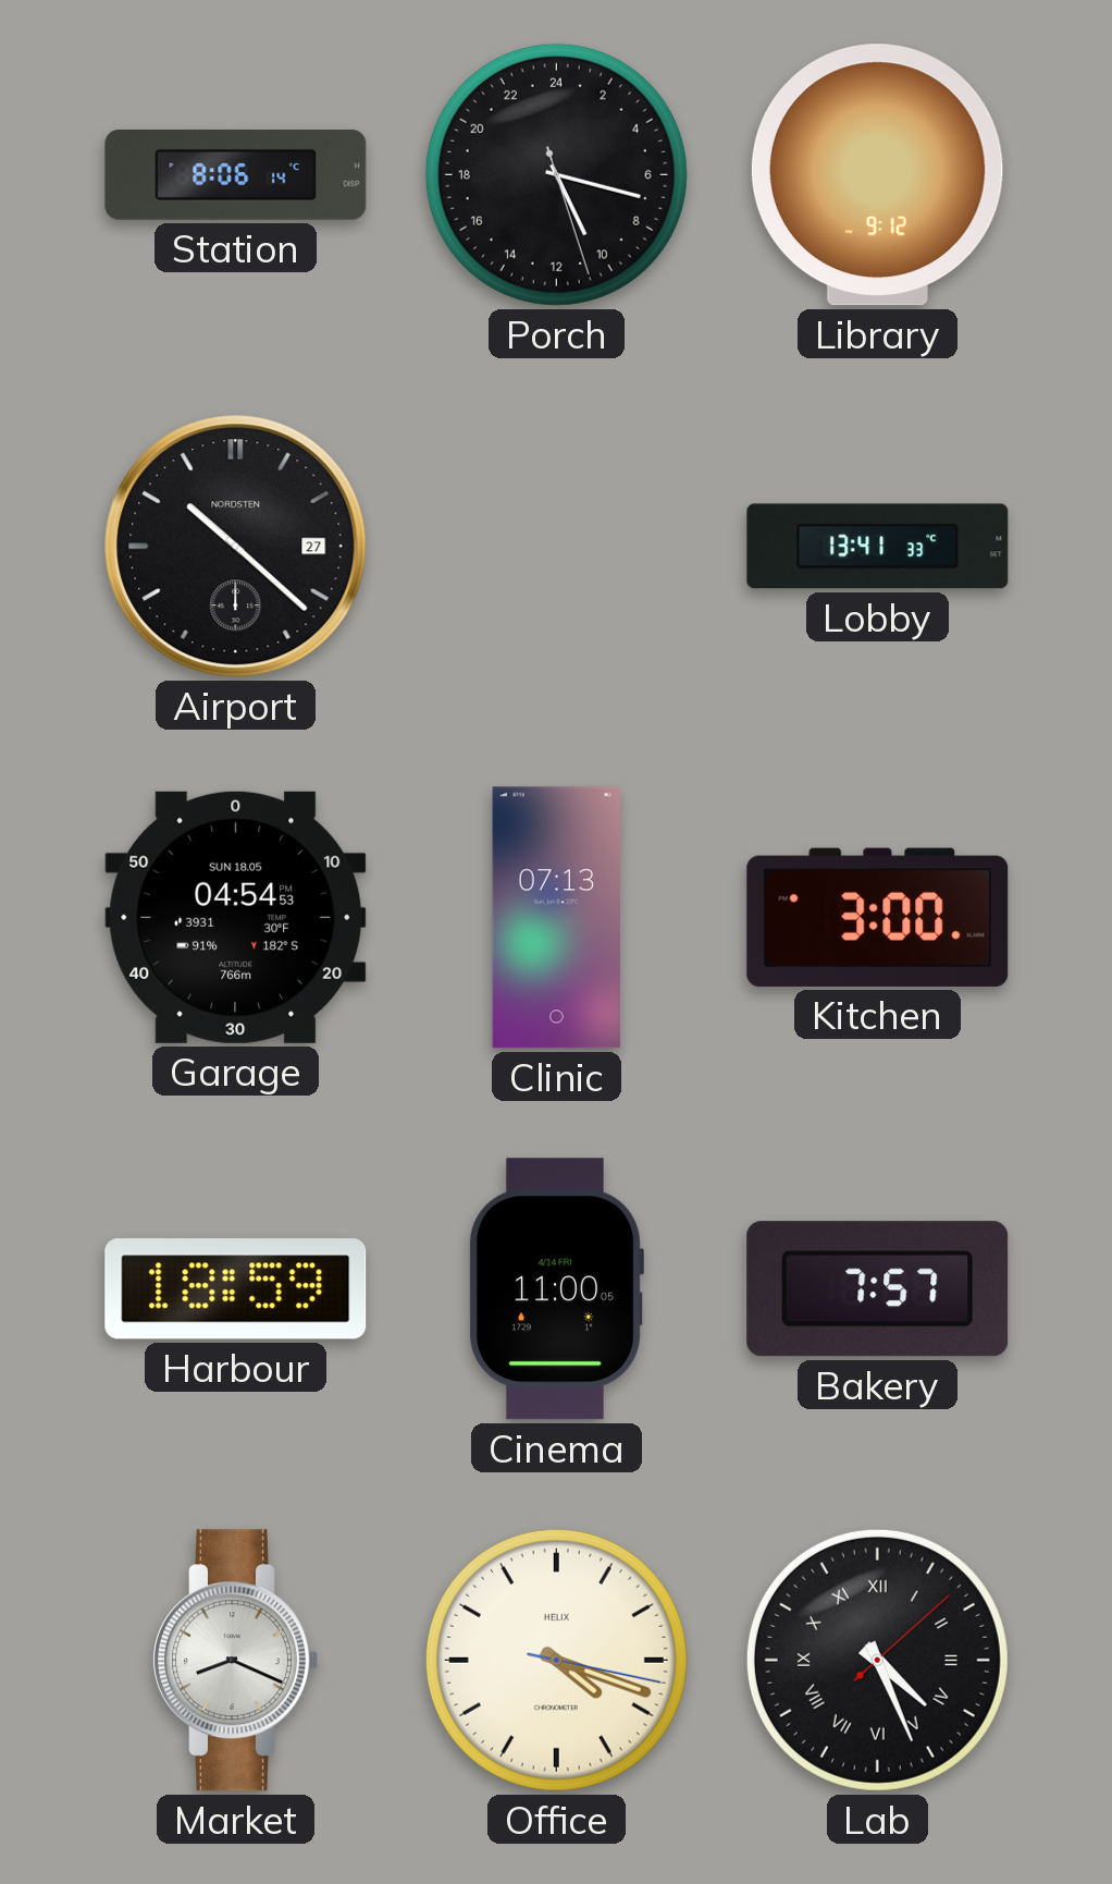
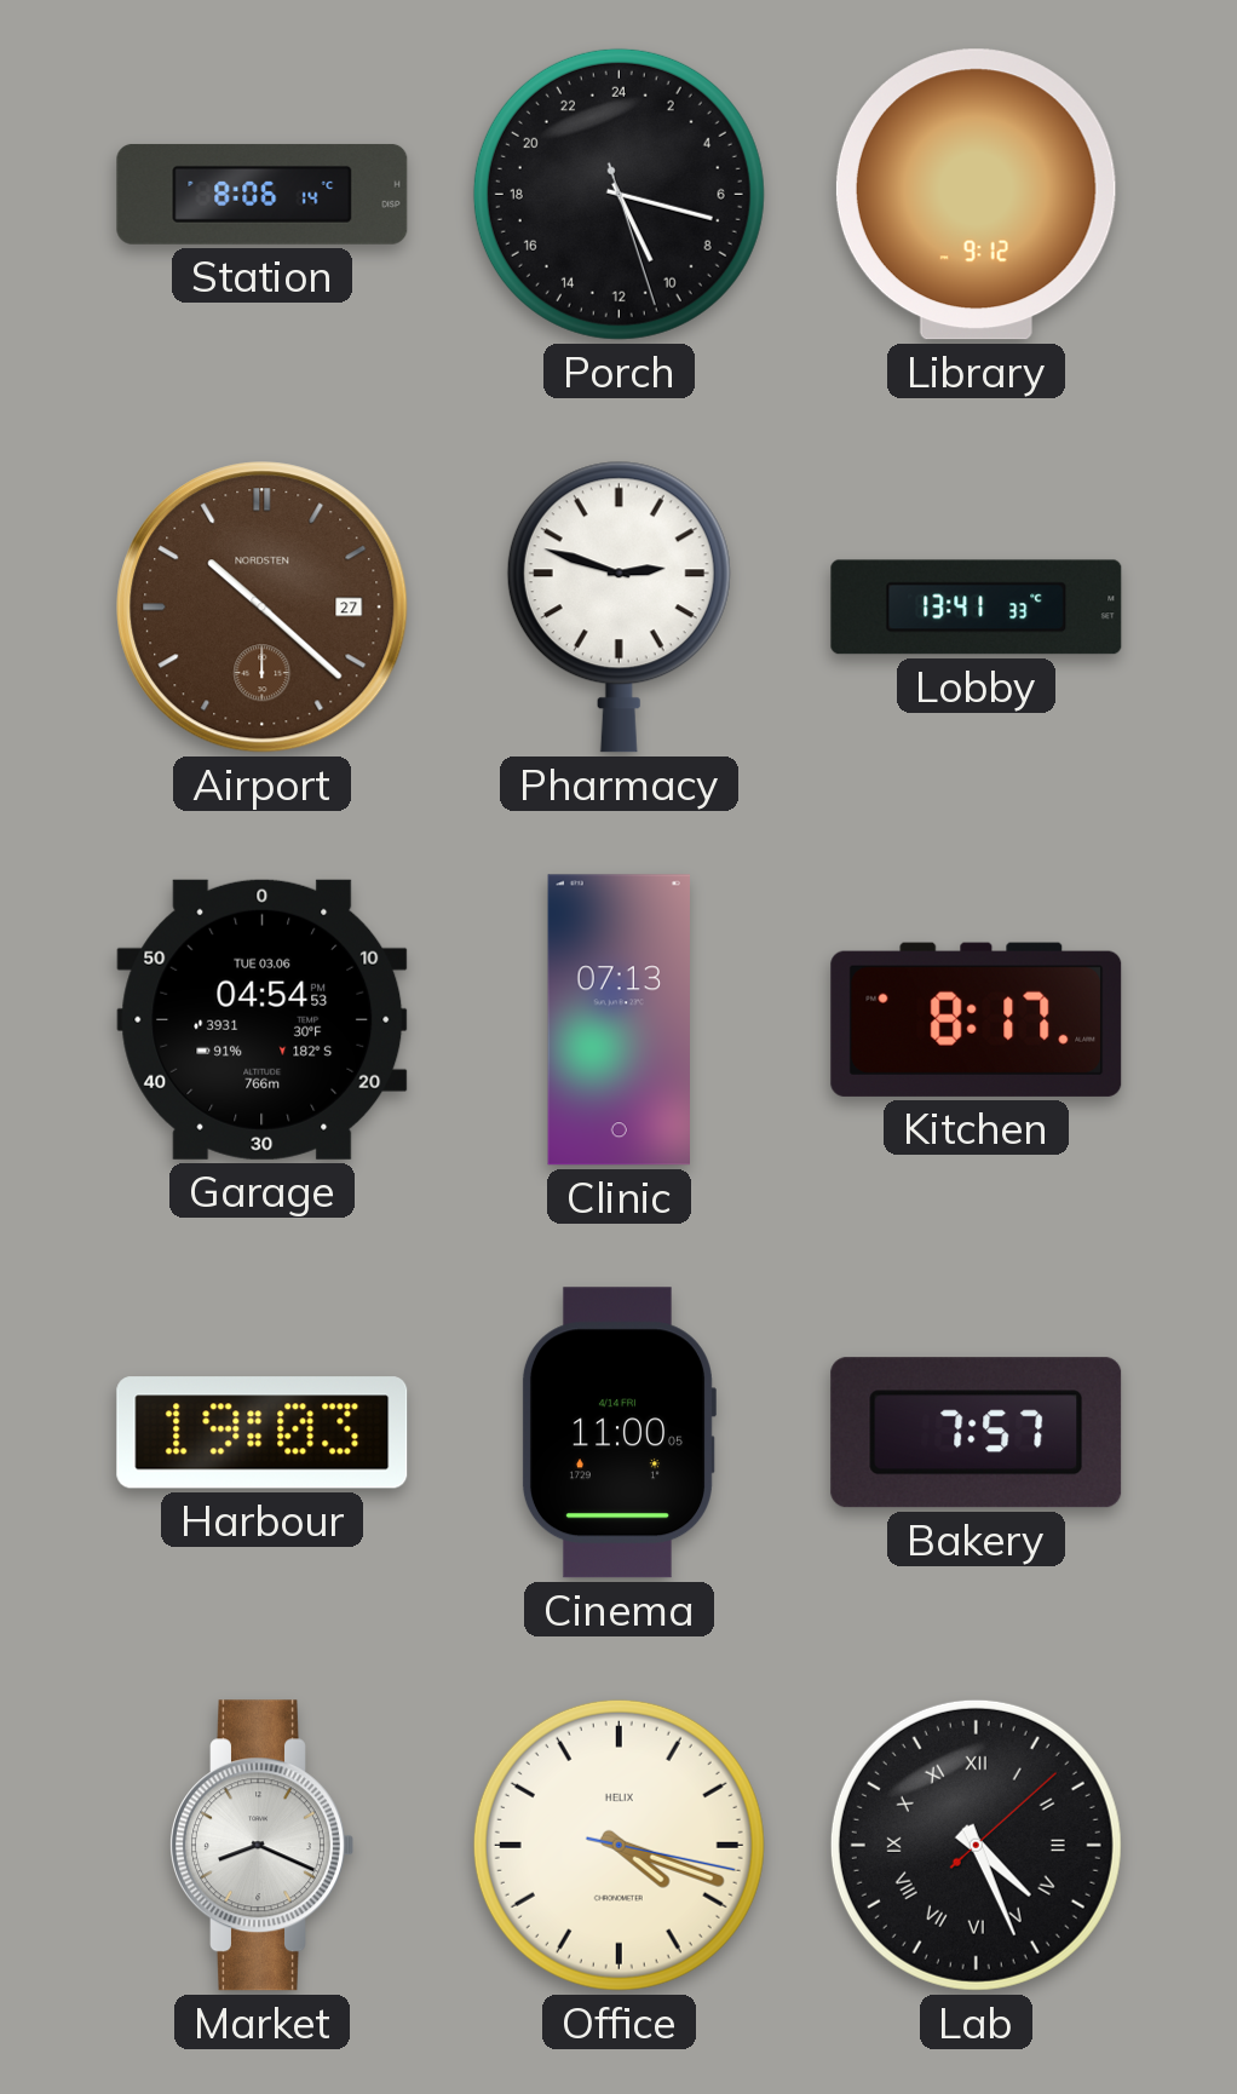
Airport dial: black -> brown
Pharmacy: none -> 2:48
Garage date: SUN 18.05 -> TUE 03.06
Kitchen: 3:00 -> 8:17
Harbour: 18:59 -> 19:03
